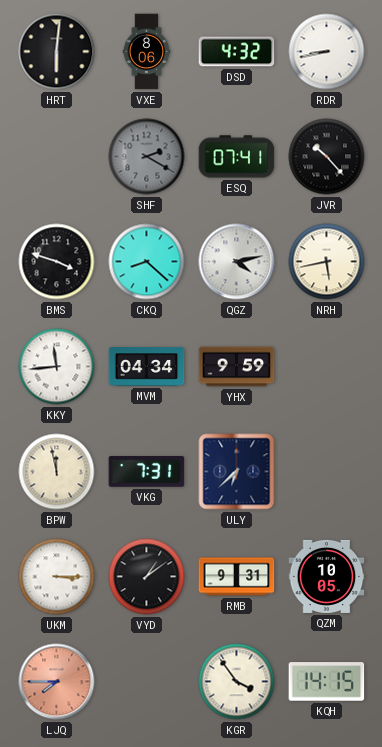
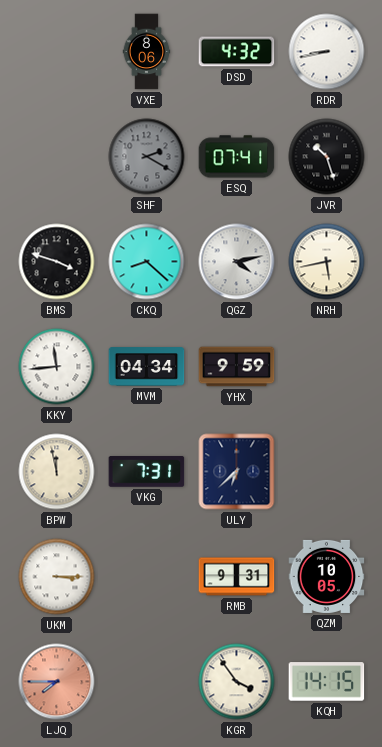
HRT: 6:01 -> none
JVR: 10:23 -> 10:27
VYD: 1:09 -> none
